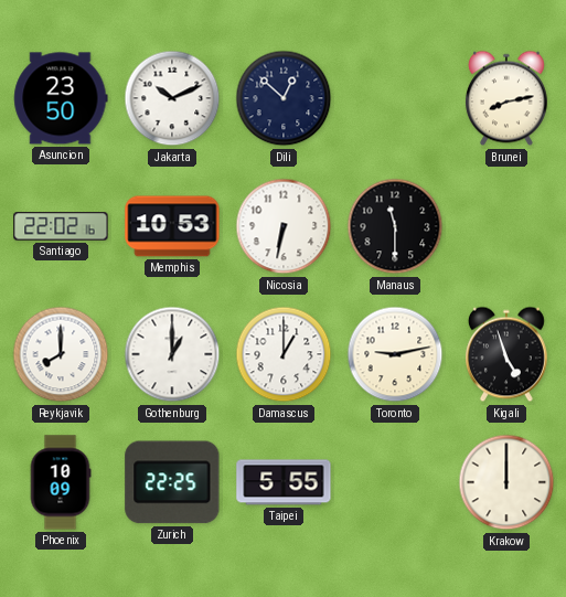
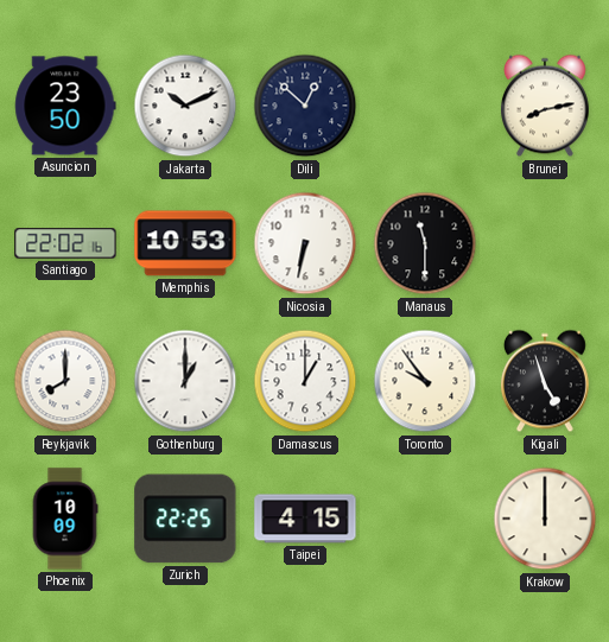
Toronto: 9:13 -> 9:54
Taipei: 5:55 -> 4:15
